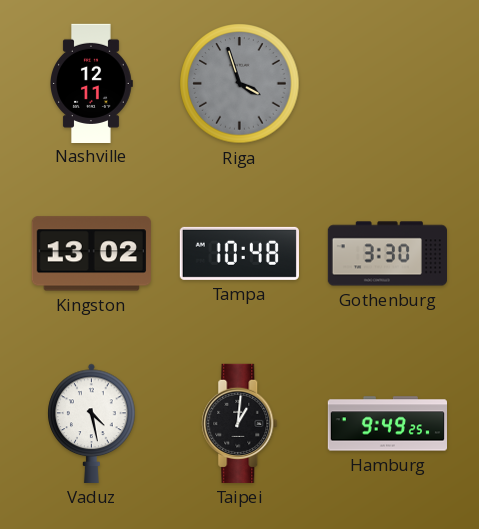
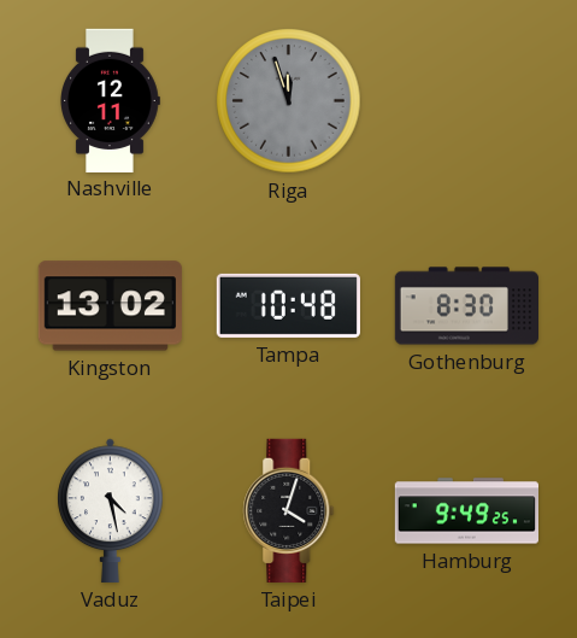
Riga: 3:57 -> 11:57
Gothenburg: 3:30 -> 8:30
Taipei: 1:01 -> 4:03
